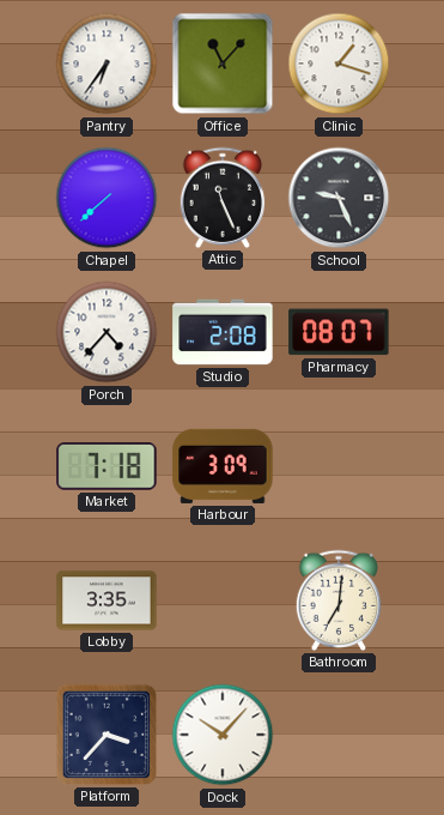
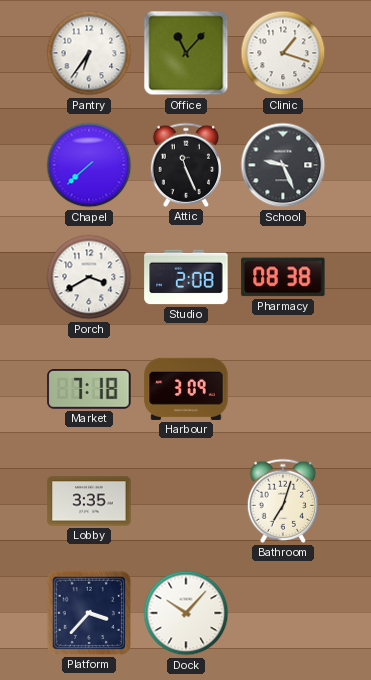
Porch: 4:37 -> 3:40
Pharmacy: 08:07 -> 08:38
Bathroom: 7:01 -> 7:03
